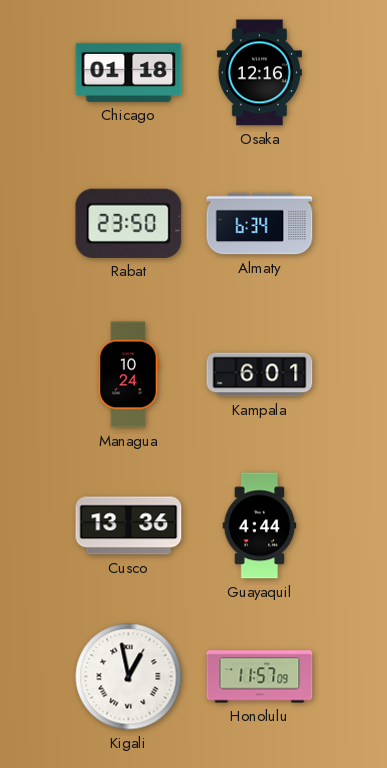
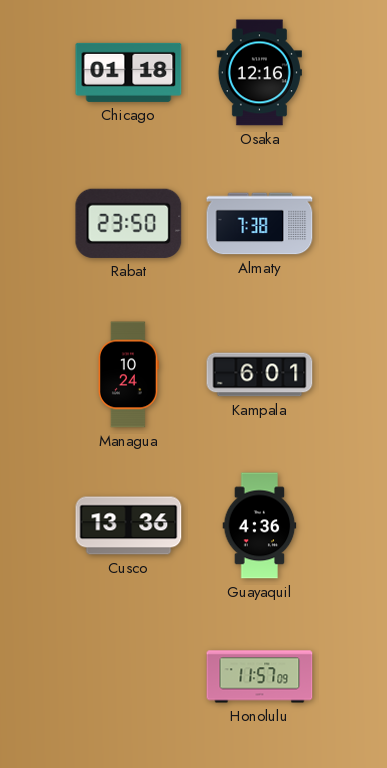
Almaty: 6:34 -> 7:38
Guayaquil: 4:44 -> 4:36
Kigali: 12:58 -> none
